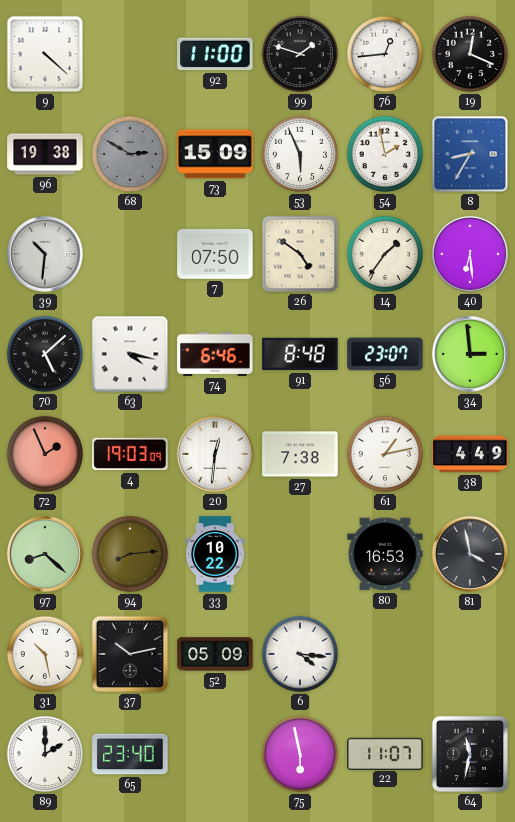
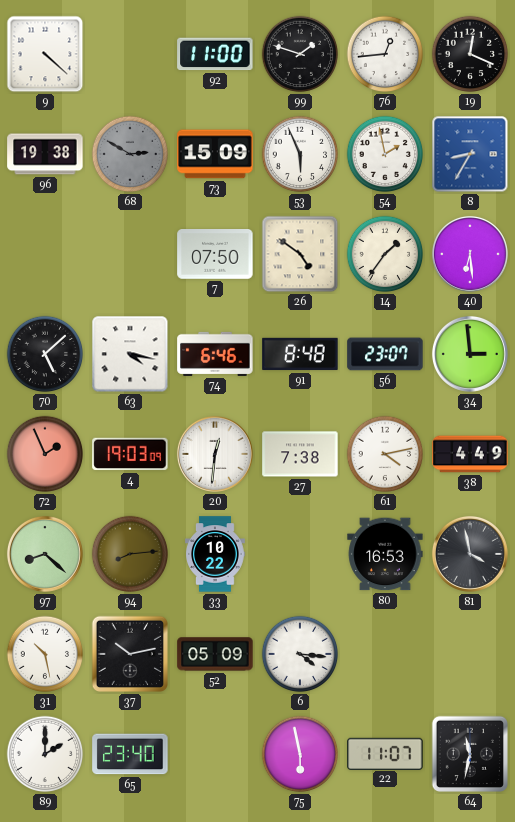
39: 10:31 -> none
61: 1:13 -> 4:13
